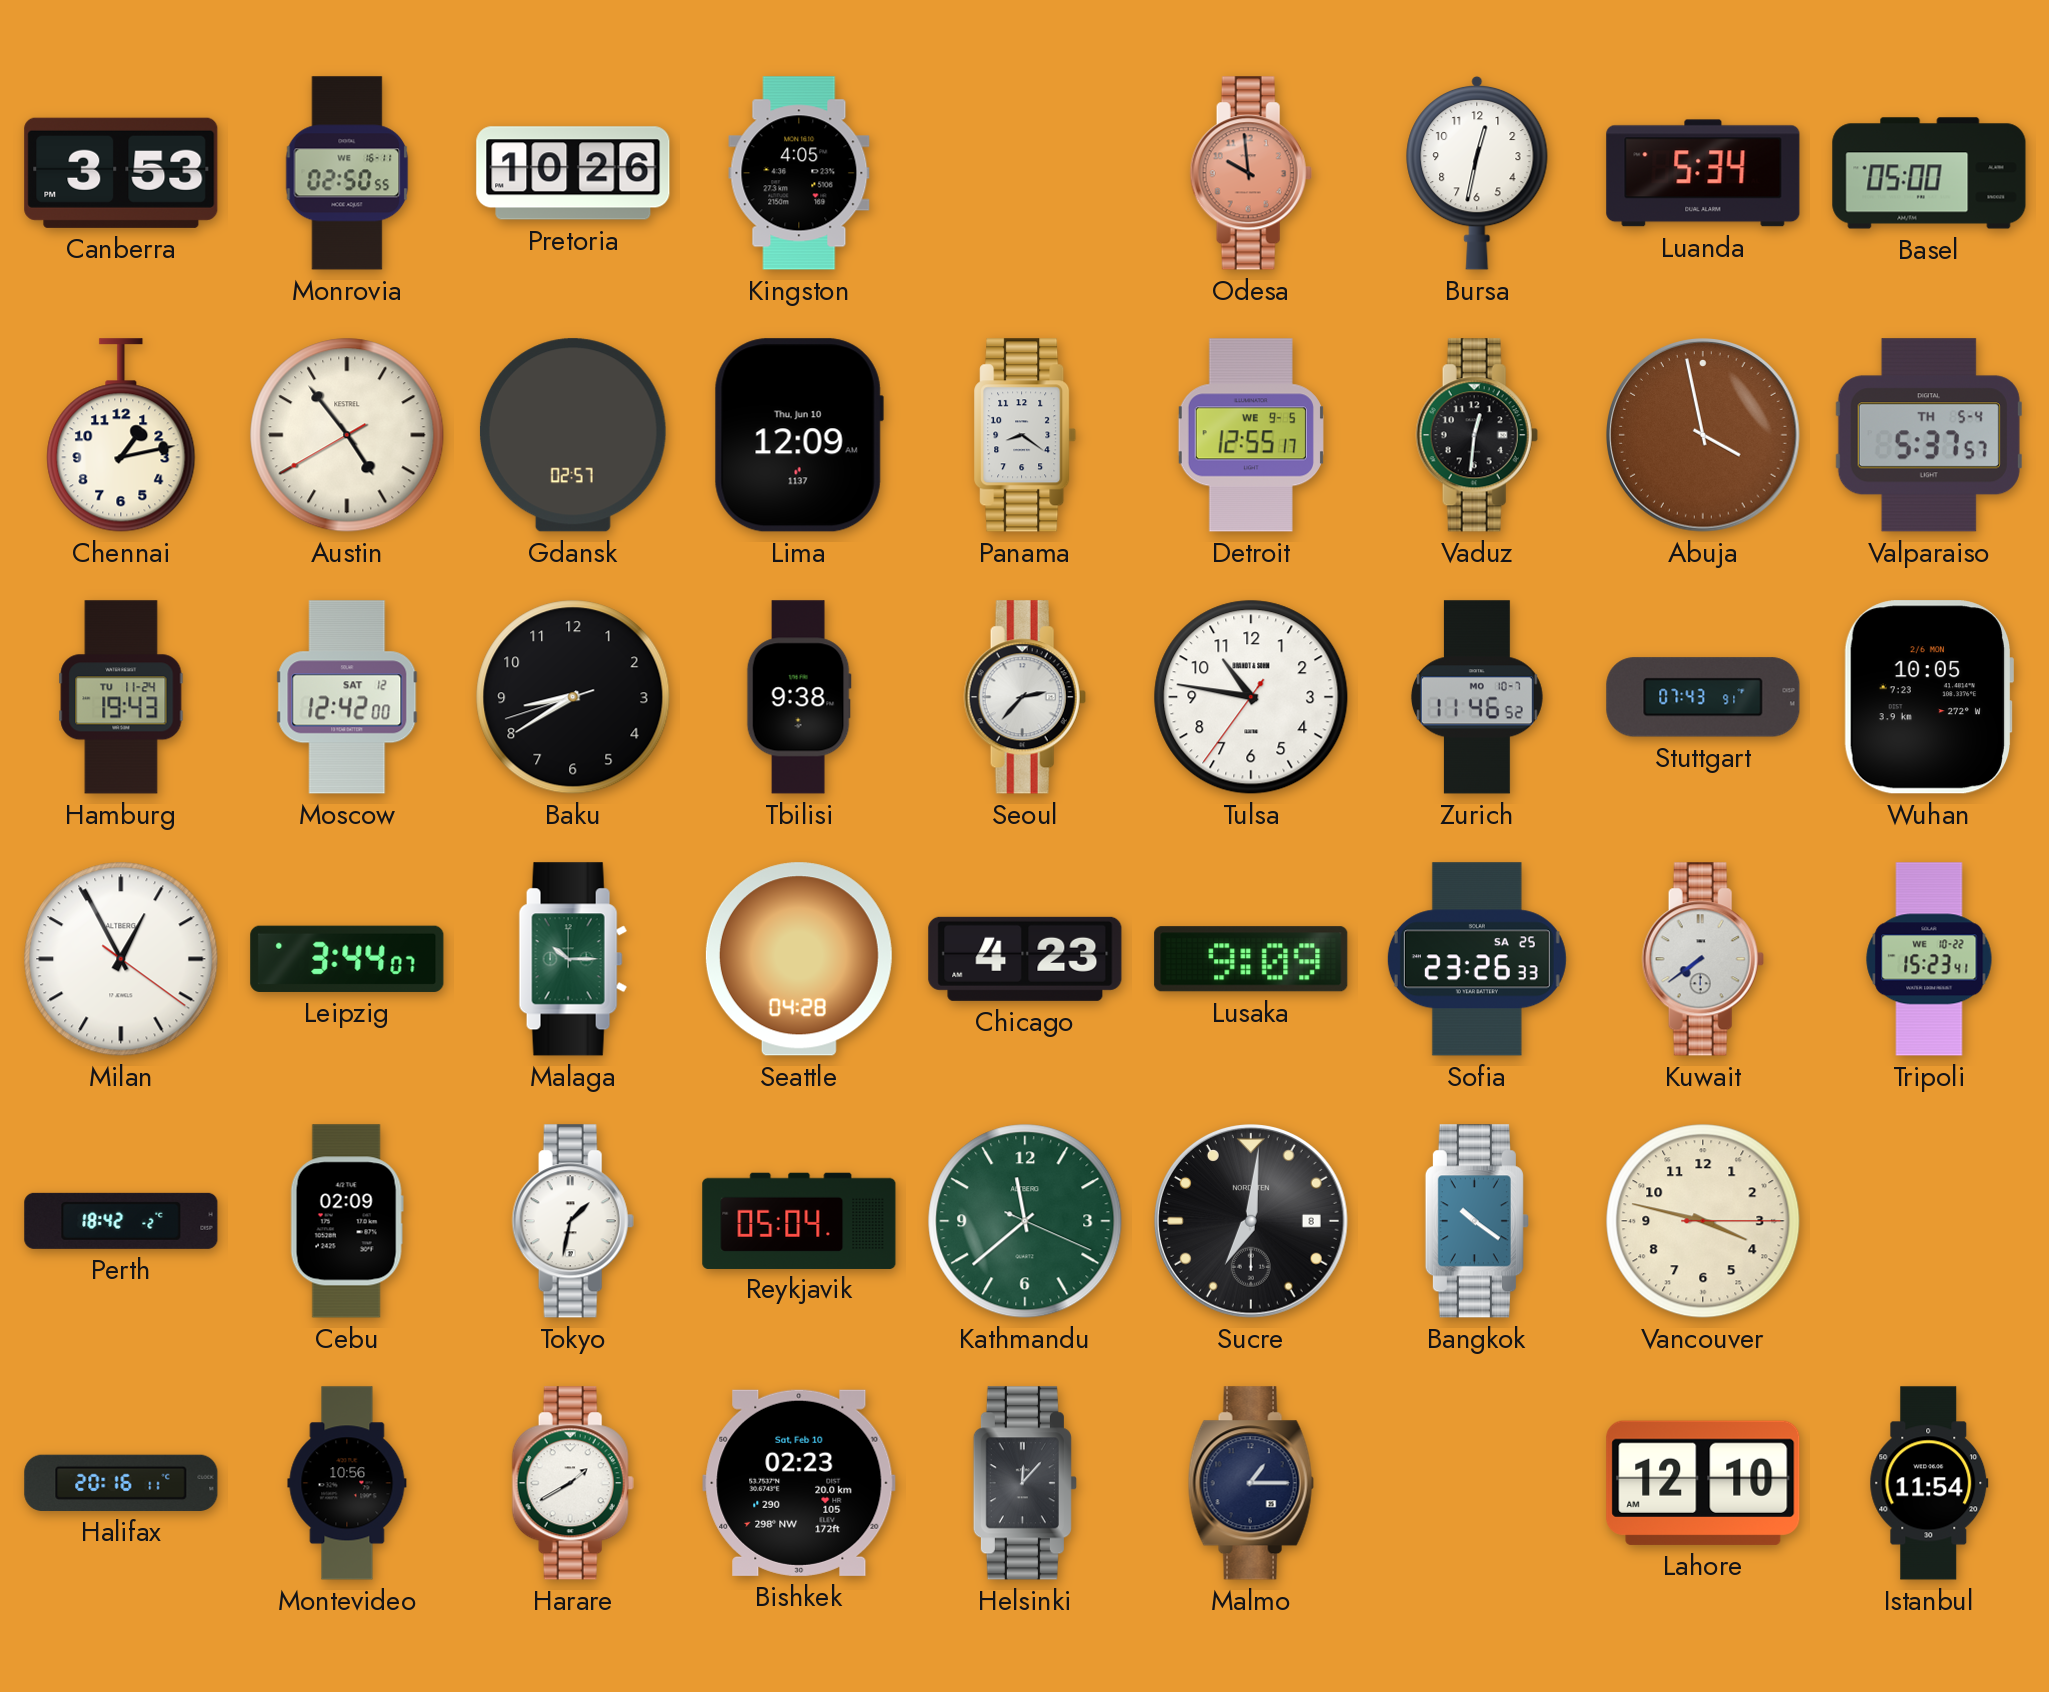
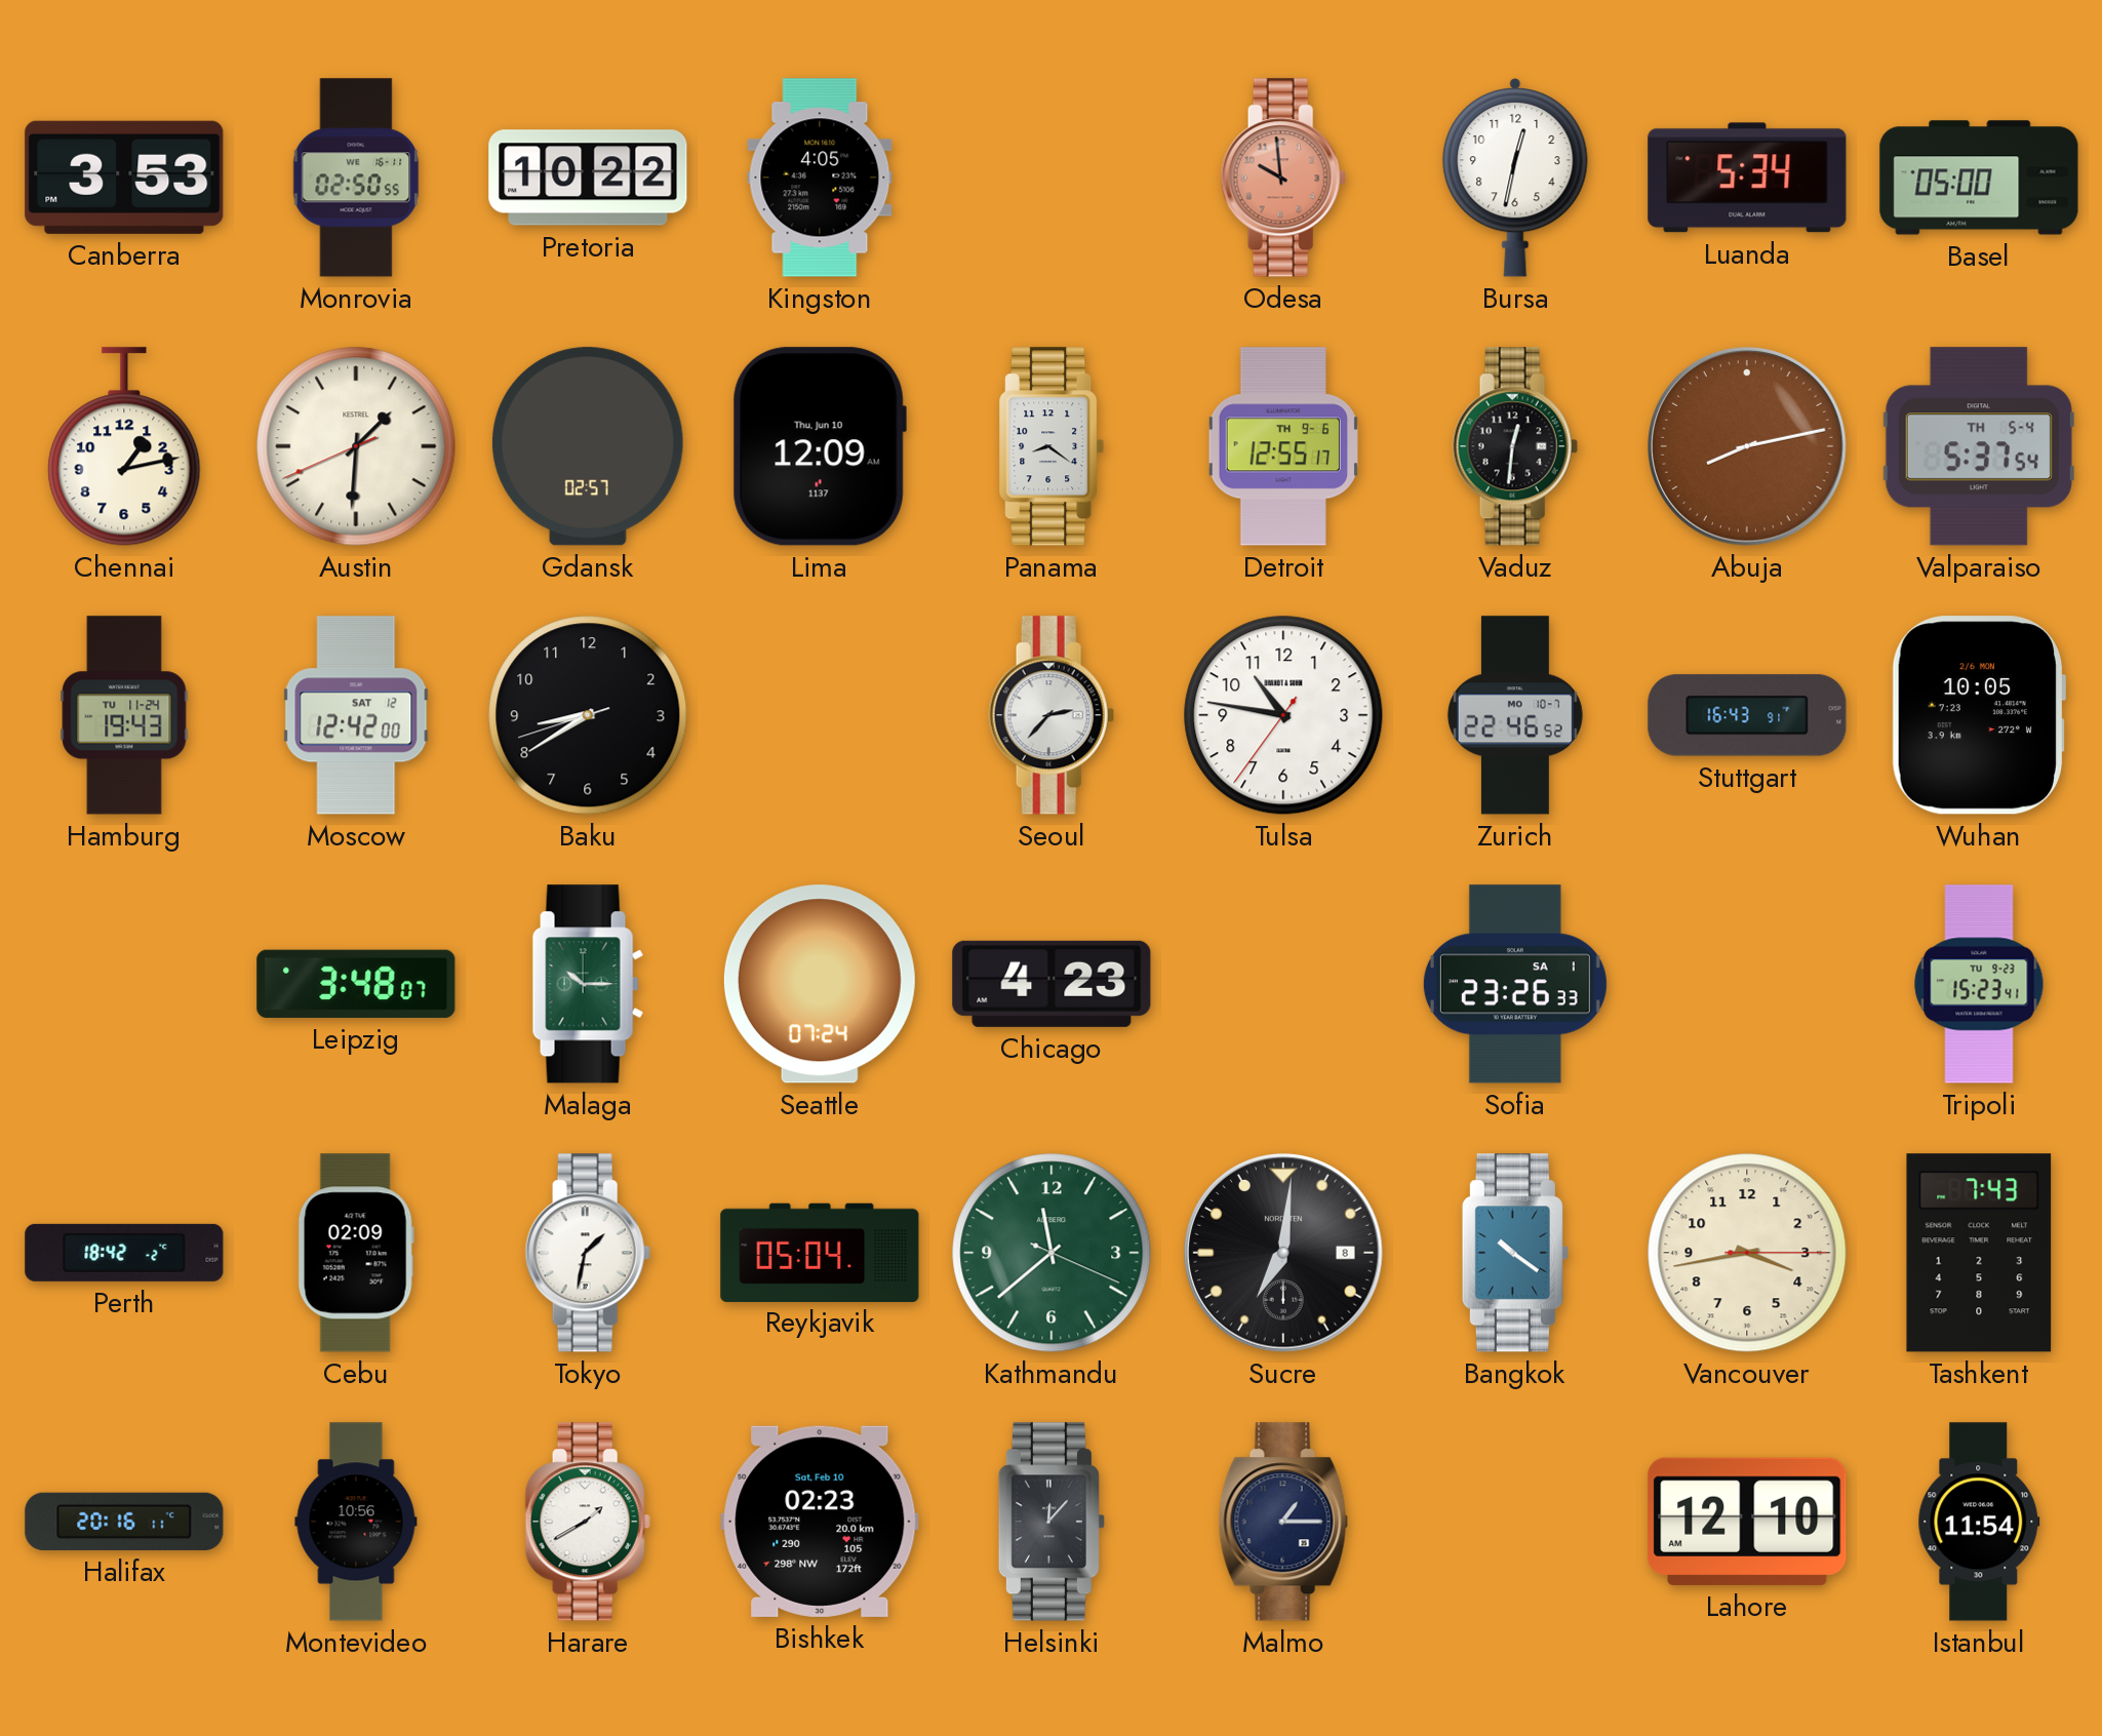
Pretoria: 10:26 -> 10:22
Austin: 4:53 -> 1:30
Detroit date: WE 9-5 -> TH 9-6
Abuja: 3:58 -> 8:13
Valparaiso: 5:37:57 -> 5:37:54
Tbilisi: 9:38 -> none
Zurich: 11:46 -> 22:46
Stuttgart: 07:43 -> 16:43
Milan: 12:55 -> none
Leipzig: 3:44 -> 3:48
Seattle: 04:28 -> 07:24
Lusaka: 9:09 -> none
Sofia date: SA 25 -> SA 1
Kuwait: 7:39 -> none
Tripoli date: WE 10-22 -> TU 9-23
Vancouver: 3:47 -> 3:43
Tashkent: none -> 7:43
